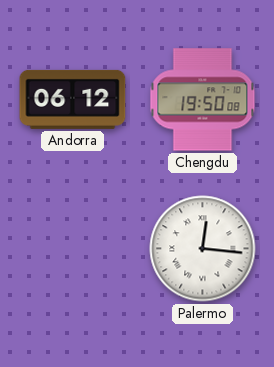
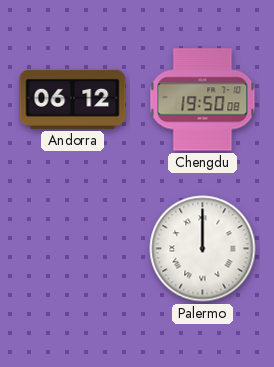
Palermo: 12:16 -> 12:00
